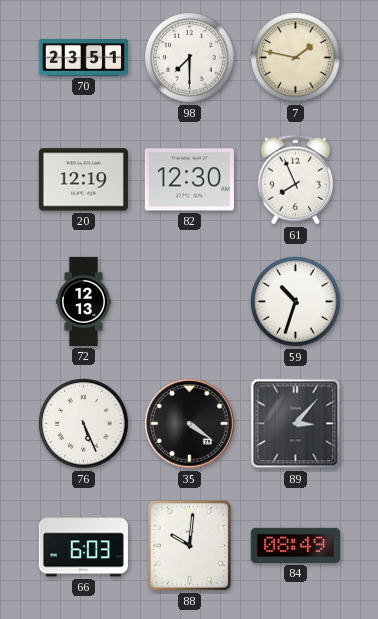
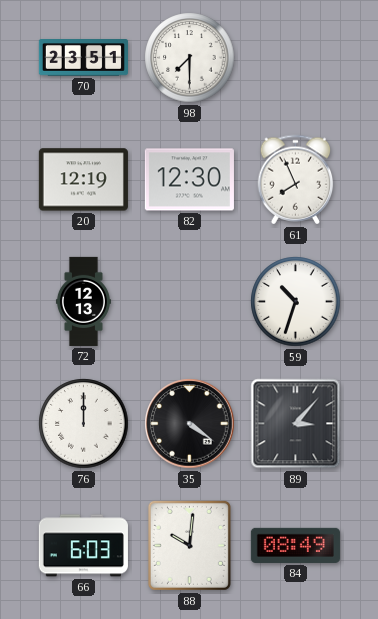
7: 1:47 -> none
76: 5:26 -> 12:00
